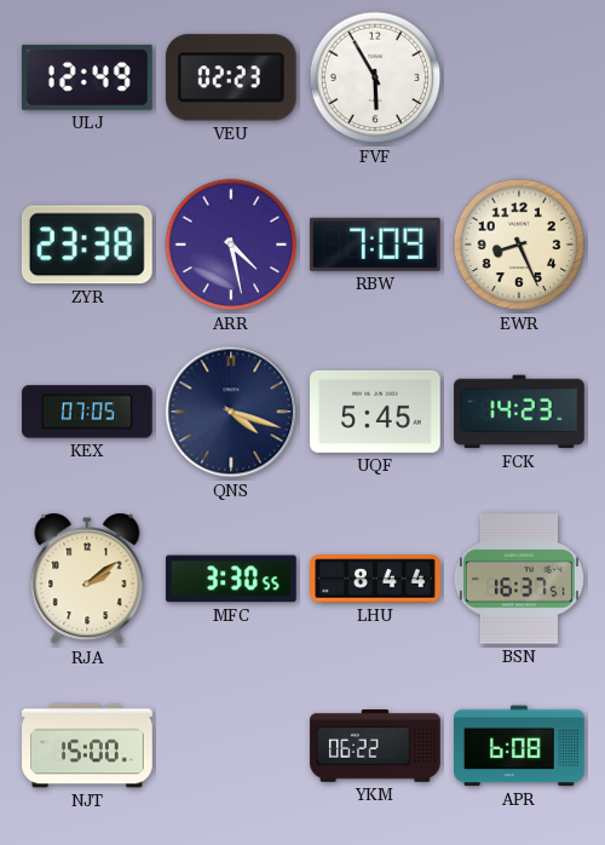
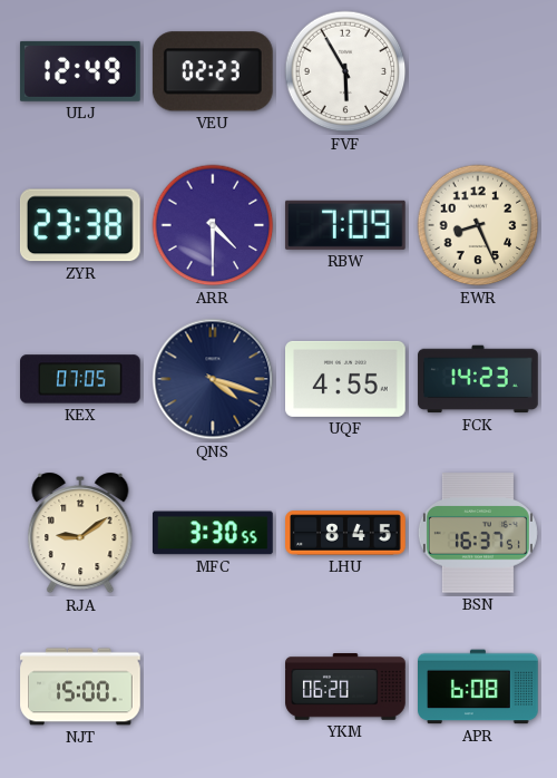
ARR: 4:28 -> 4:30
UQF: 5:45 -> 4:55
RJA: 2:09 -> 9:09
LHU: 8:44 -> 8:45
YKM: 06:22 -> 06:20
